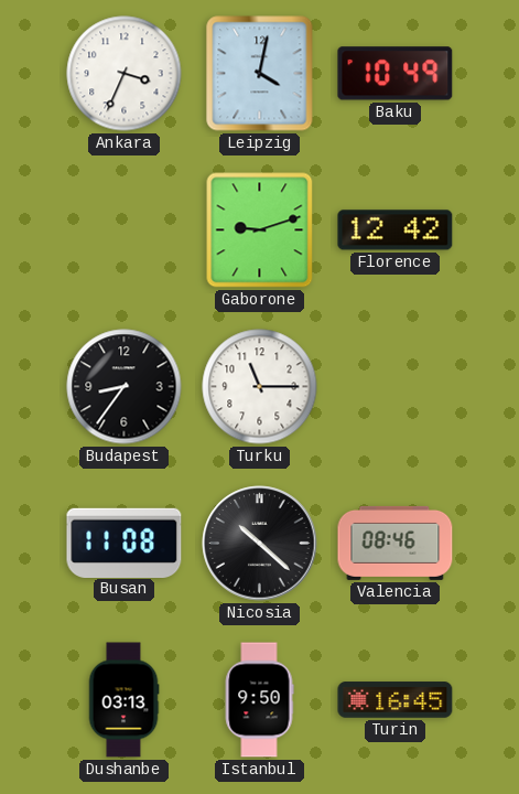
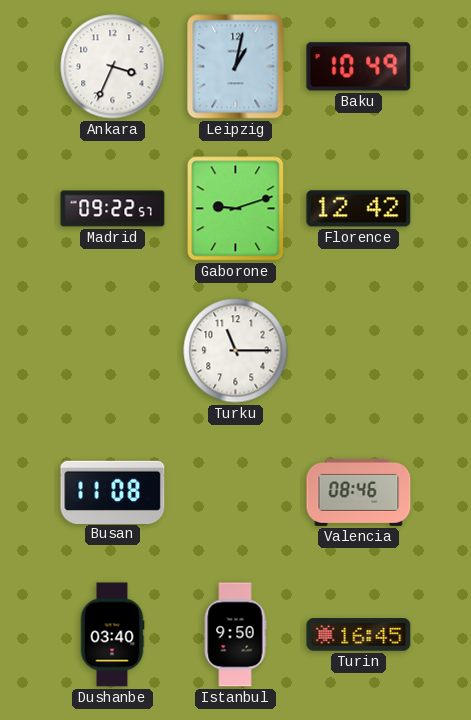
Leipzig: 4:02 -> 1:02
Madrid: none -> 09:22
Budapest: 8:36 -> none
Nicosia: 10:22 -> none
Dushanbe: 03:13 -> 03:40
